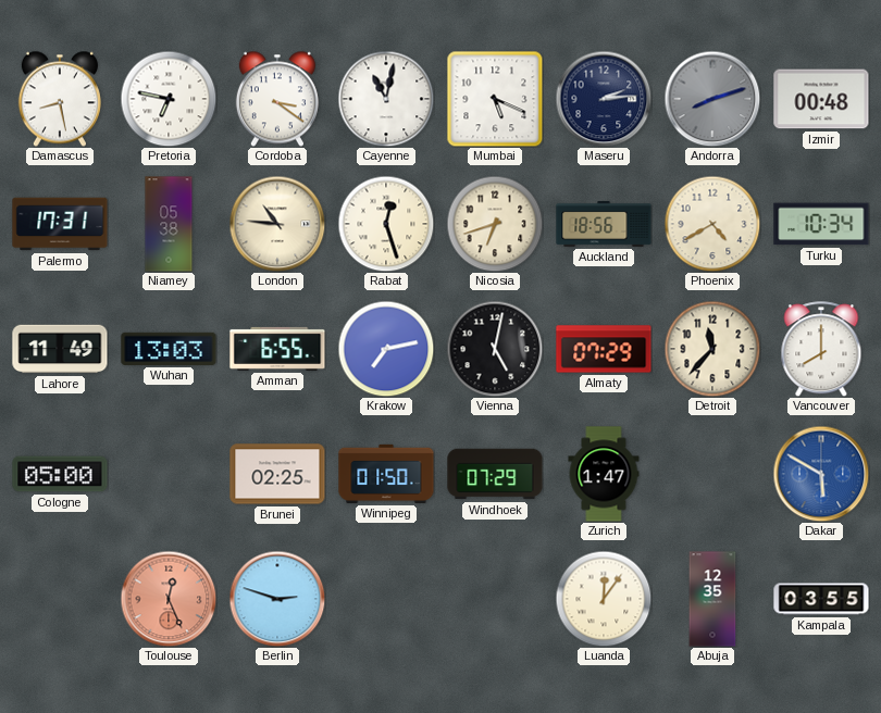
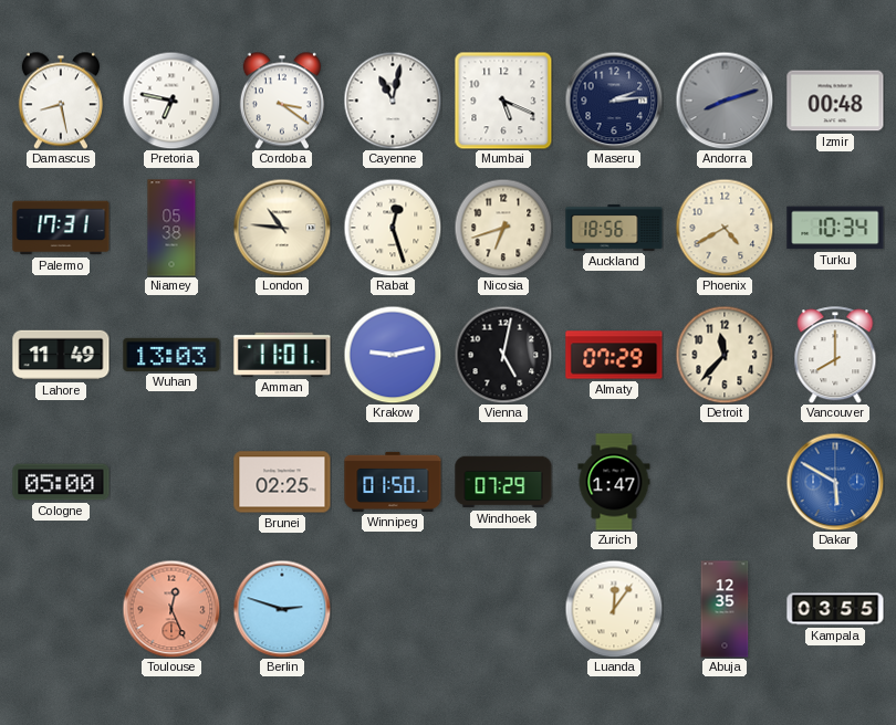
Amman: 6:55 -> 11:01
Krakow: 7:13 -> 9:13
